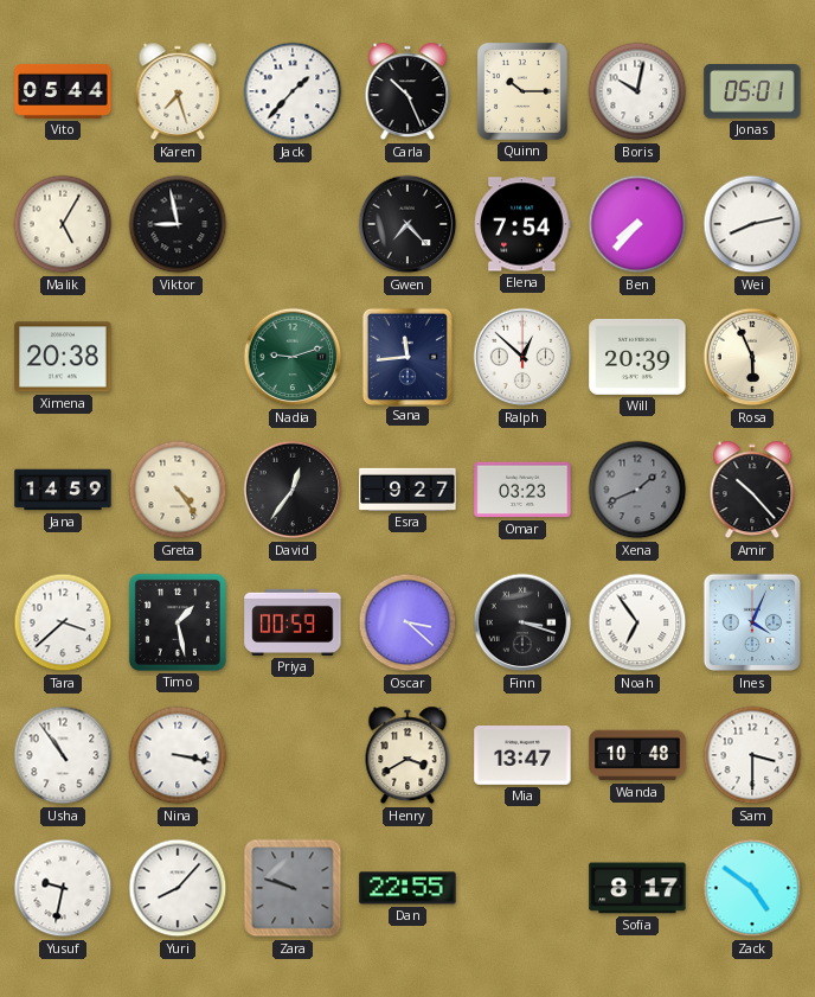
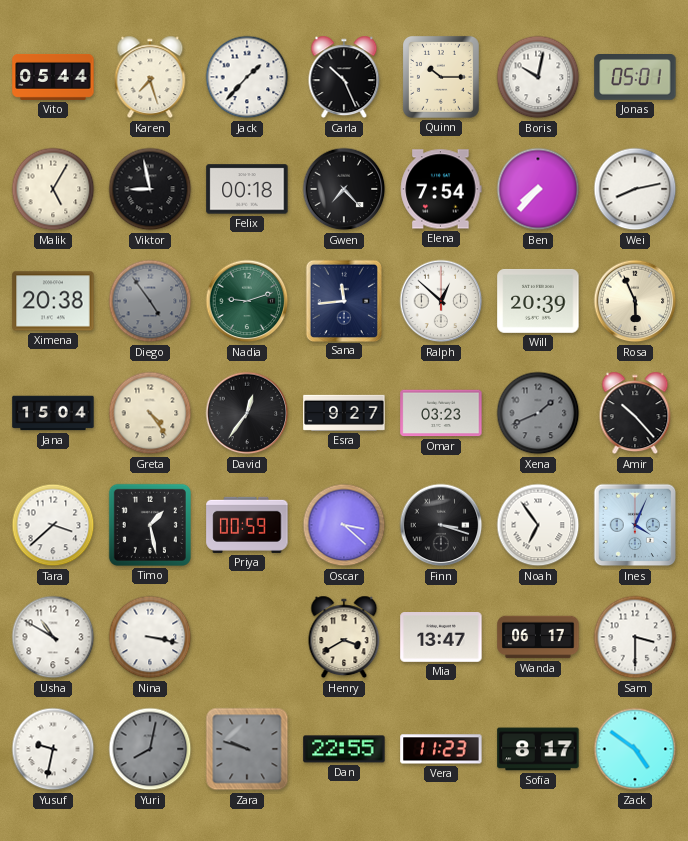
Felix: none -> 00:18
Diego: none -> 4:54
Jana: 14:59 -> 15:04
Usha: 10:54 -> 10:50
Wanda: 10:48 -> 06:17
Yuri: 8:07 -> 8:02
Yuri dial: white -> grey
Vera: none -> 11:23
